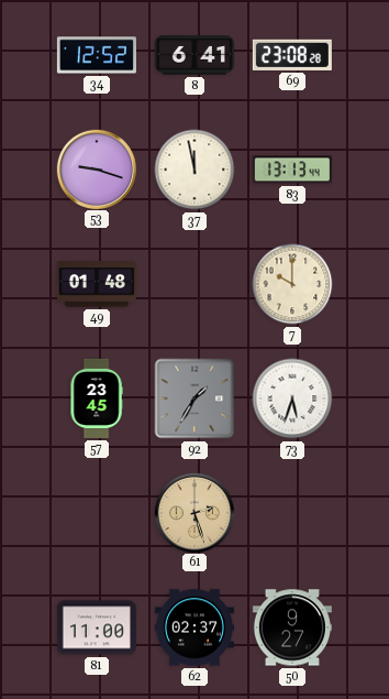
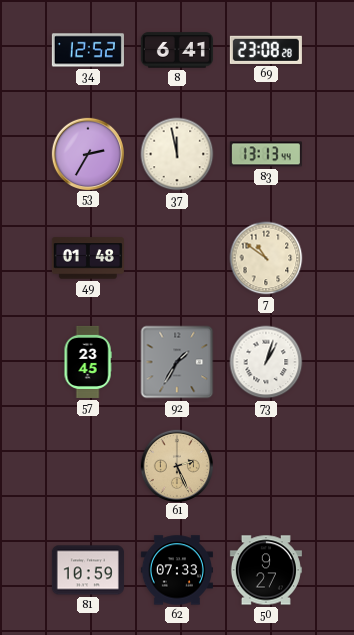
53: 9:18 -> 2:35
7: 10:00 -> 10:51
73: 5:33 -> 1:03
61: 2:27 -> 2:26
81: 11:00 -> 10:59
62: 02:37 -> 07:33
